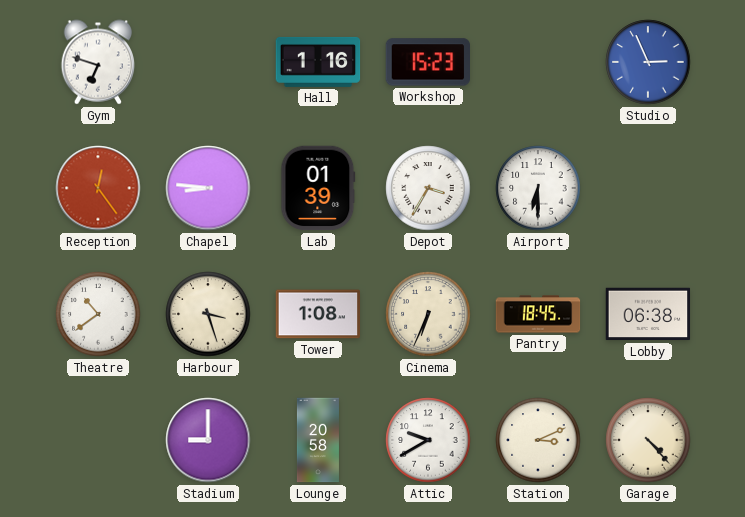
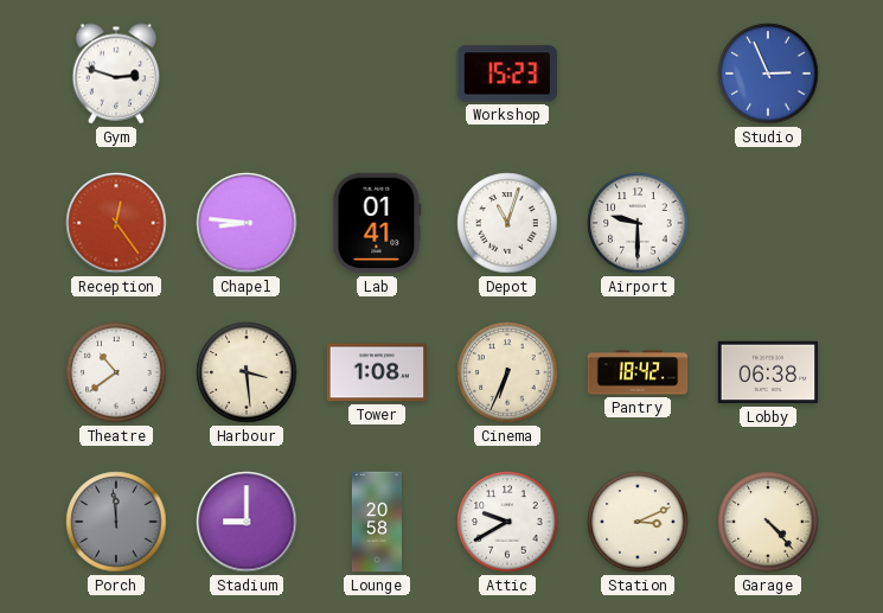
Gym: 6:48 -> 2:48
Hall: 1:16 -> none
Lab: 01:39 -> 01:41
Depot: 3:35 -> 11:03
Airport: 6:30 -> 9:30
Harbour: 3:27 -> 3:29
Pantry: 18:45 -> 18:42
Porch: none -> 11:59
